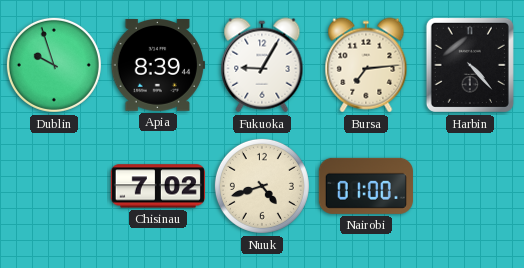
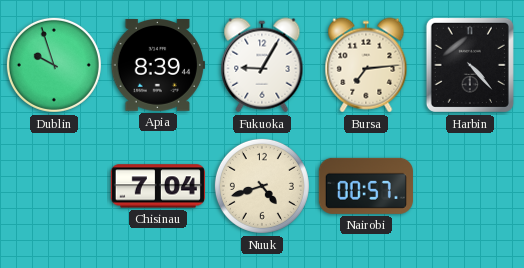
Chisinau: 7:02 -> 7:04
Nairobi: 01:00 -> 00:57
